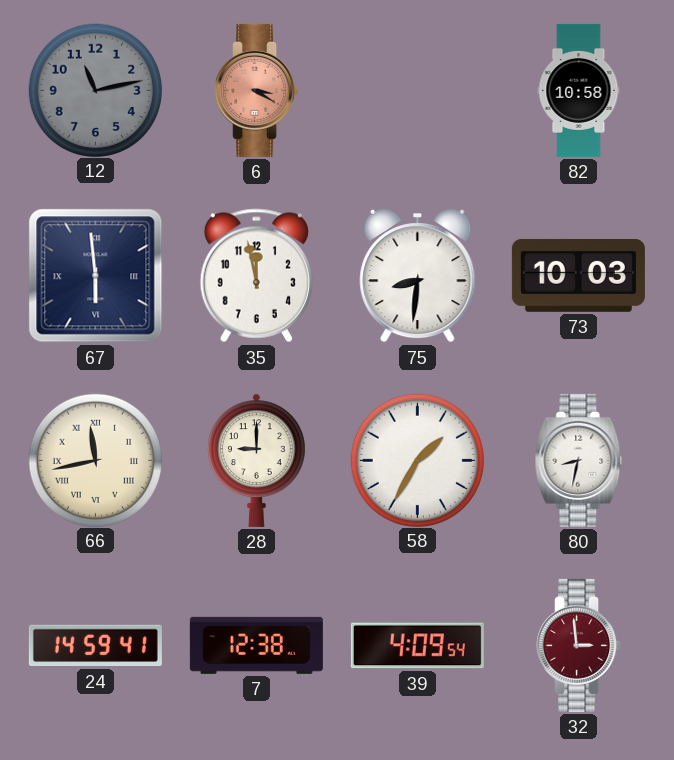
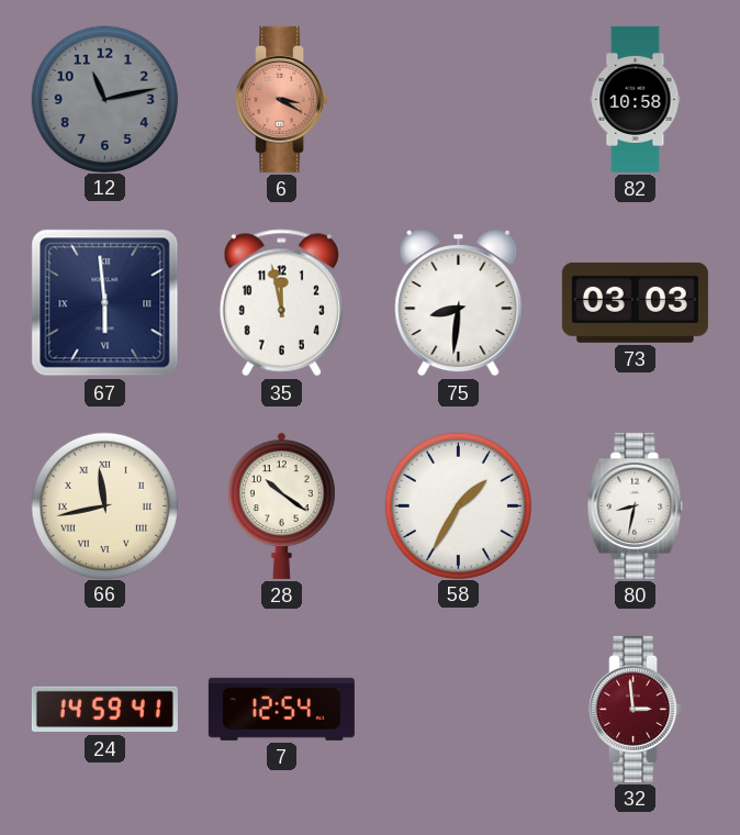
73: 10:03 -> 03:03
28: 9:00 -> 10:21
7: 12:38 -> 12:54
39: 4:09 -> none
